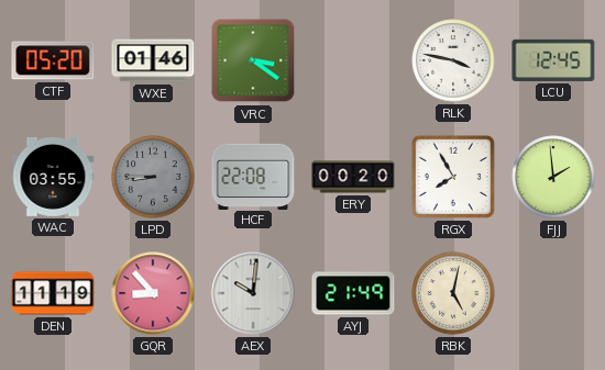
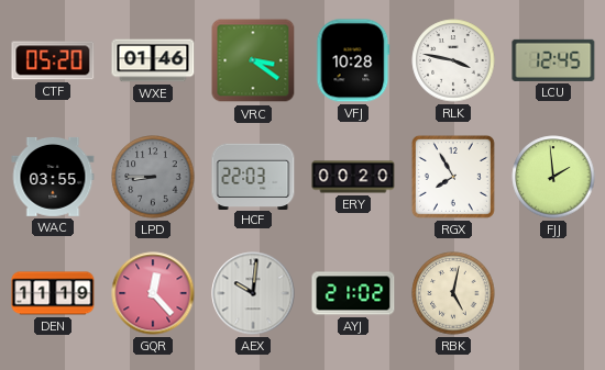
VFJ: none -> 10:28
HCF: 22:08 -> 22:03
GQR: 8:53 -> 12:23
AYJ: 21:49 -> 21:02
